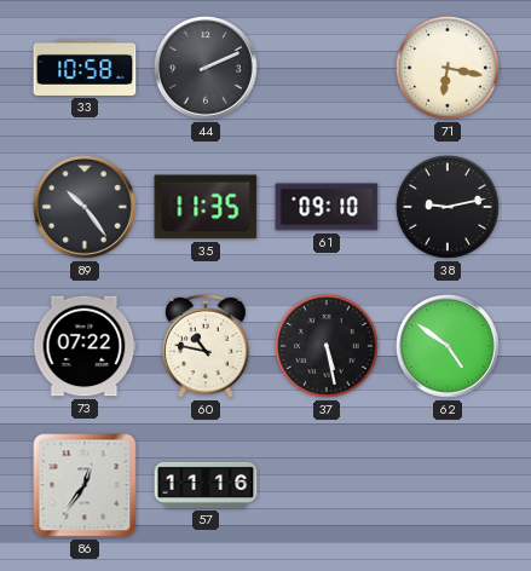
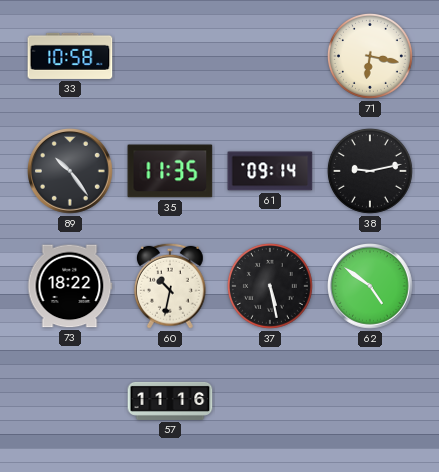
44: 2:11 -> none
61: 09:10 -> 09:14
73: 07:22 -> 18:22
60: 10:47 -> 10:32
86: 12:36 -> none
